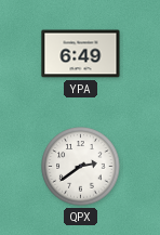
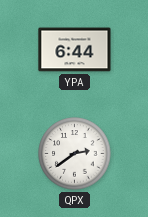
YPA: 6:49 -> 6:44
